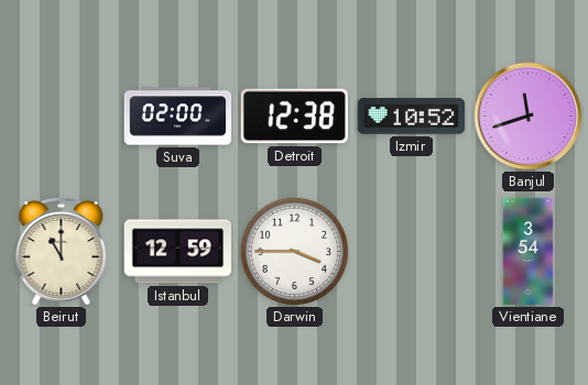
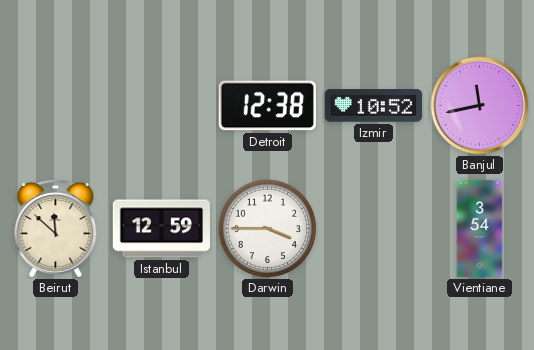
Suva: 02:00 -> none
Banjul: 11:42 -> 11:43
Beirut: 11:00 -> 11:52
